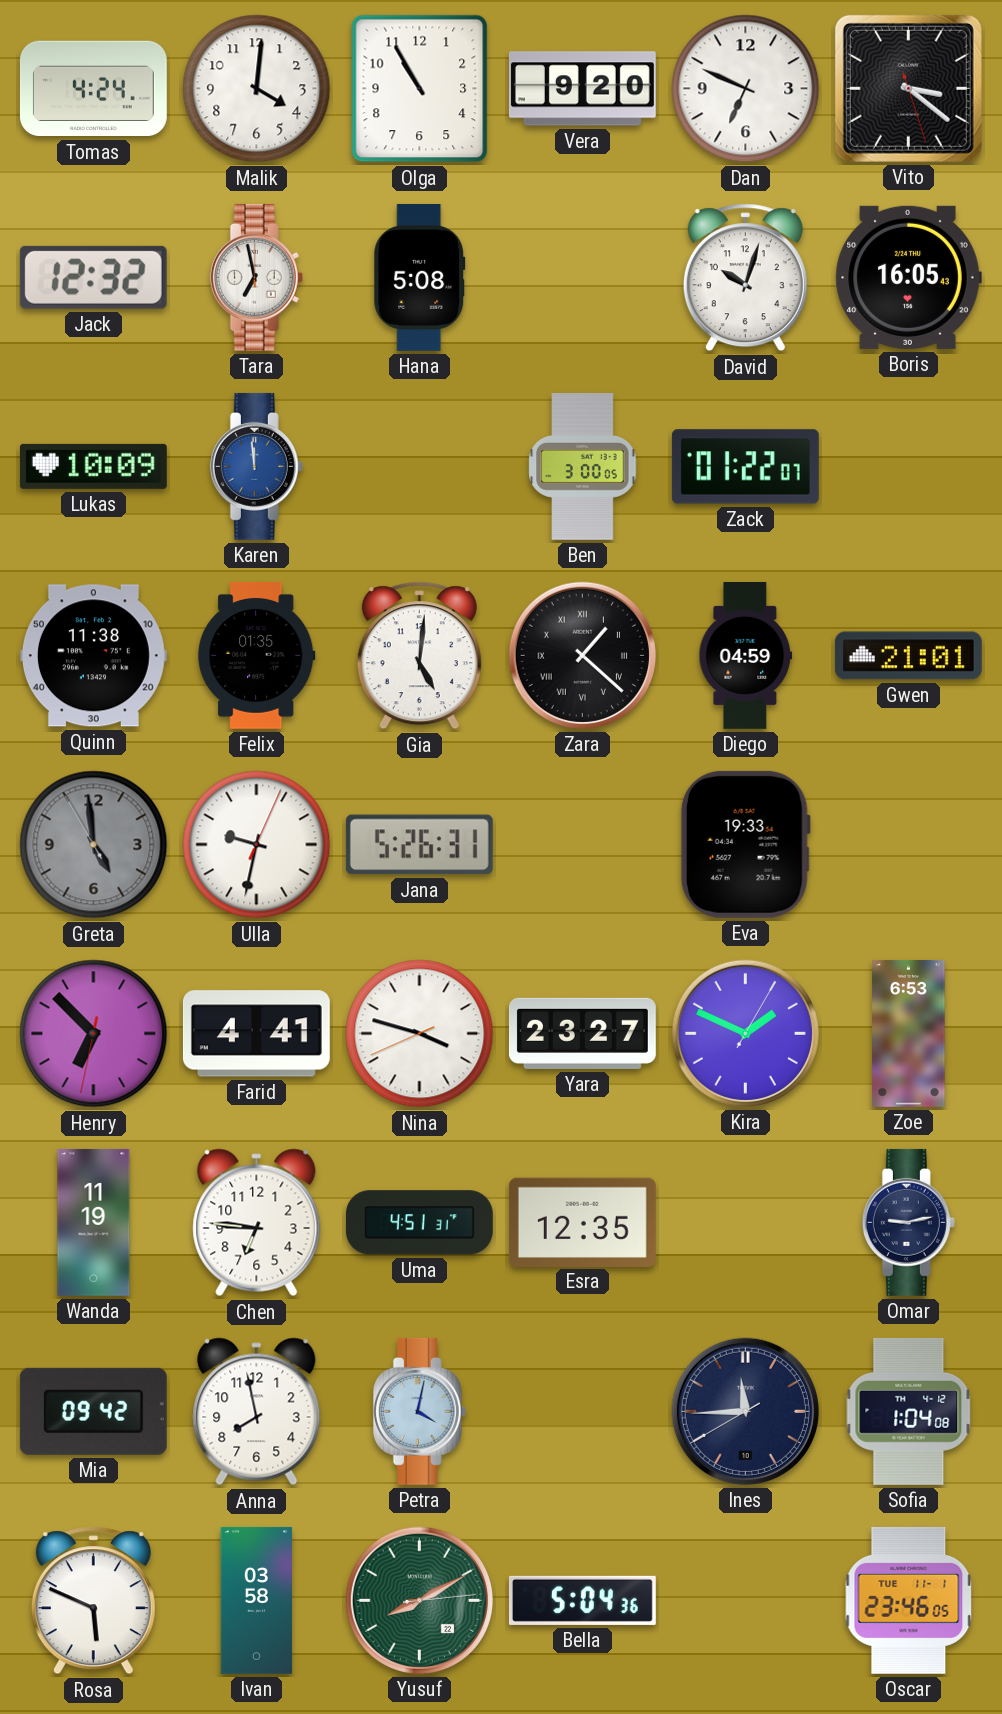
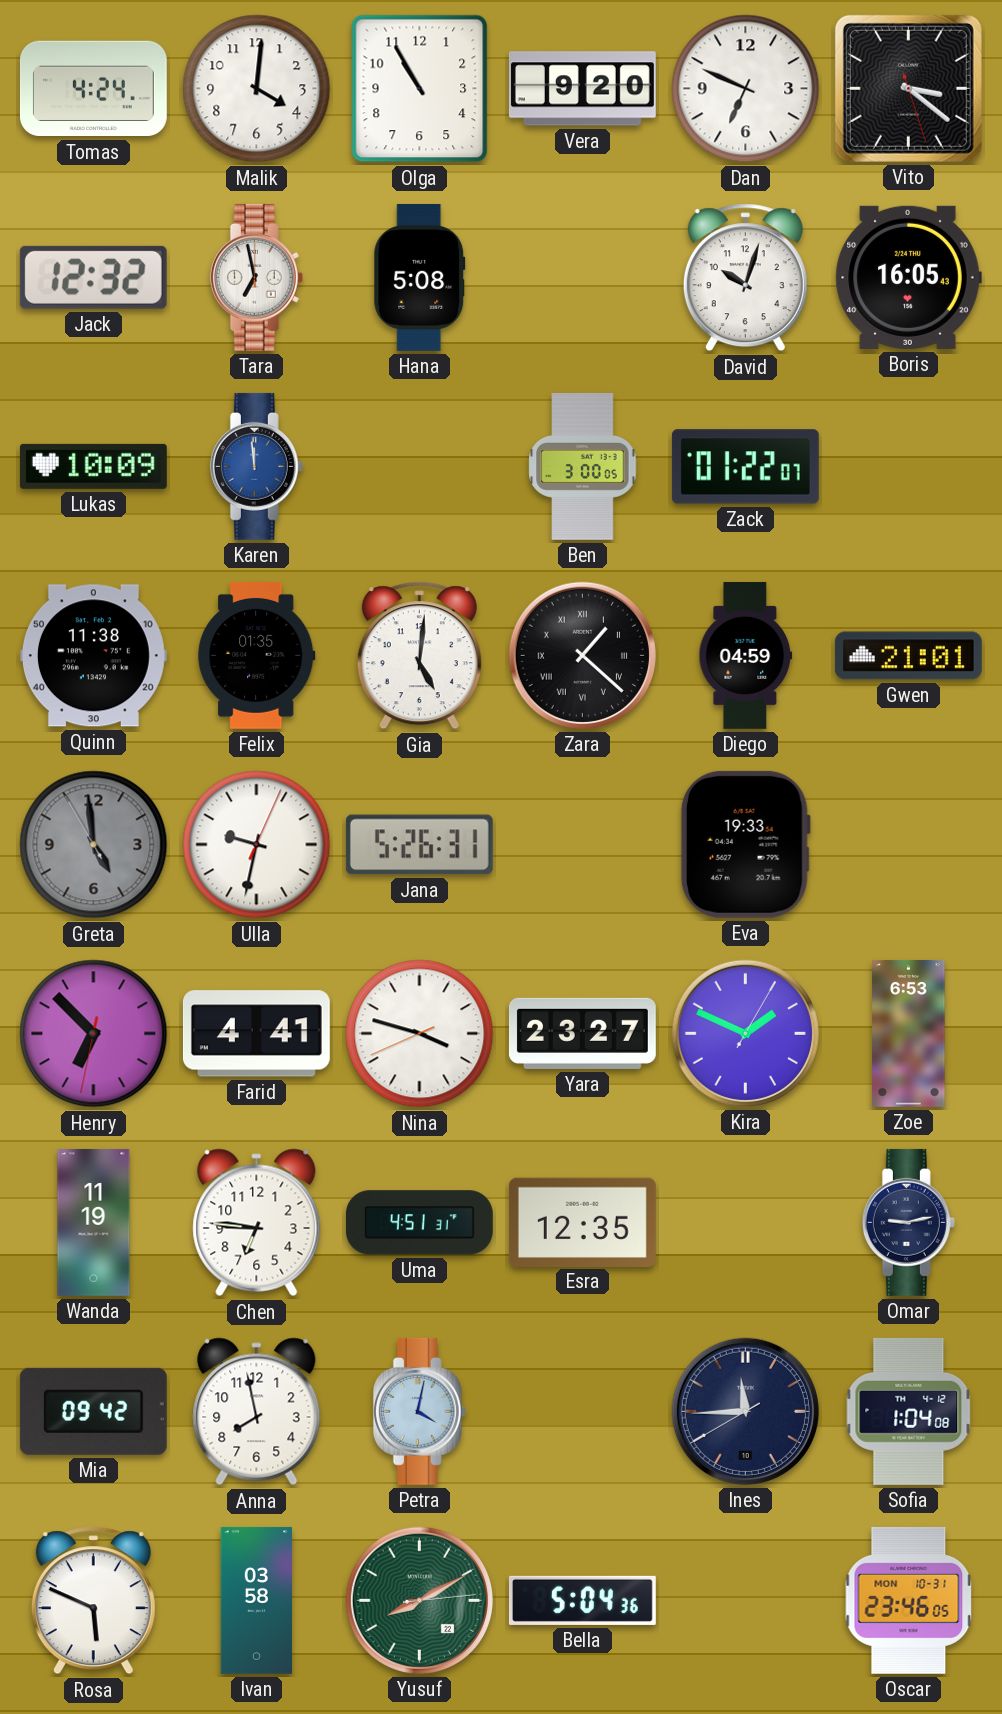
Oscar date: TUE 11-1 -> MON 10-31
